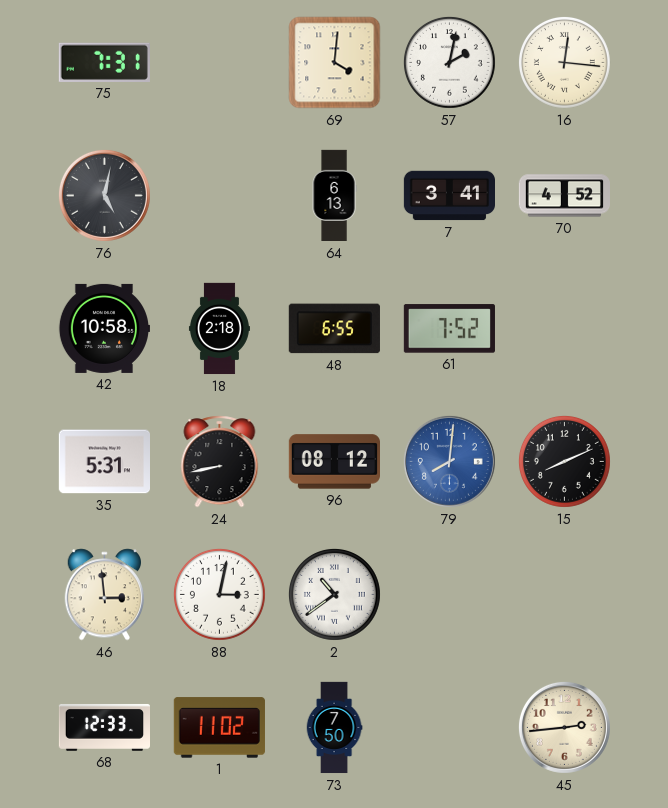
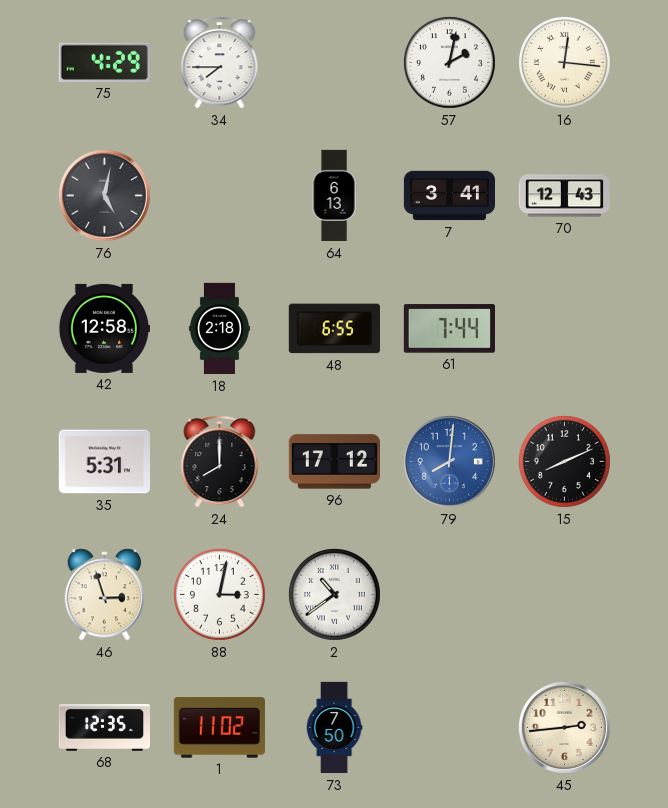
75: 7:31 -> 4:29
34: none -> 7:45
69: 4:01 -> none
70: 4:52 -> 12:43
42: 10:58 -> 12:58
61: 7:52 -> 7:44
24: 8:43 -> 8:00
96: 08:12 -> 17:12
46: 2:59 -> 2:57
68: 12:33 -> 12:35
